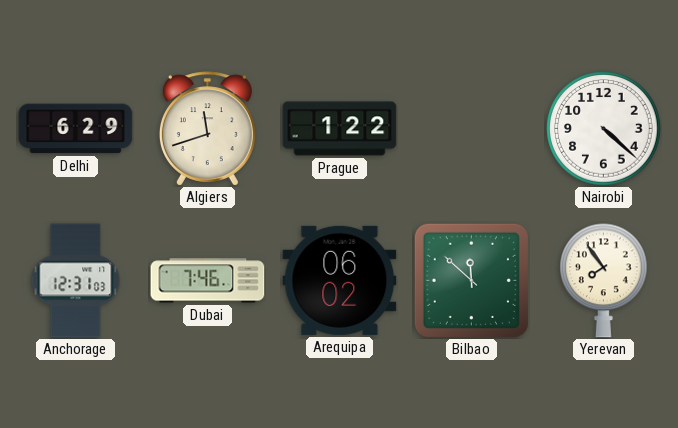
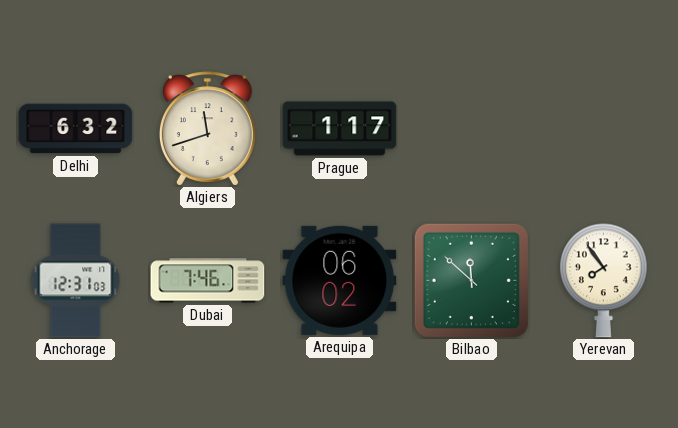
Delhi: 6:29 -> 6:32
Prague: 1:22 -> 1:17
Nairobi: 4:22 -> none
